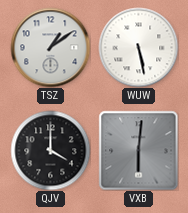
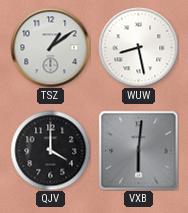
WUW: 5:28 -> 8:28
